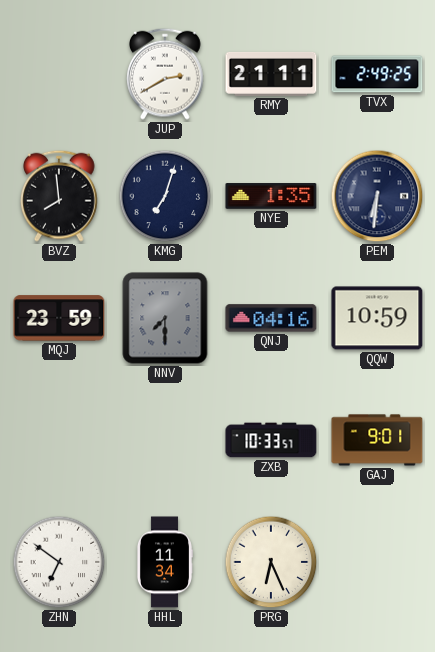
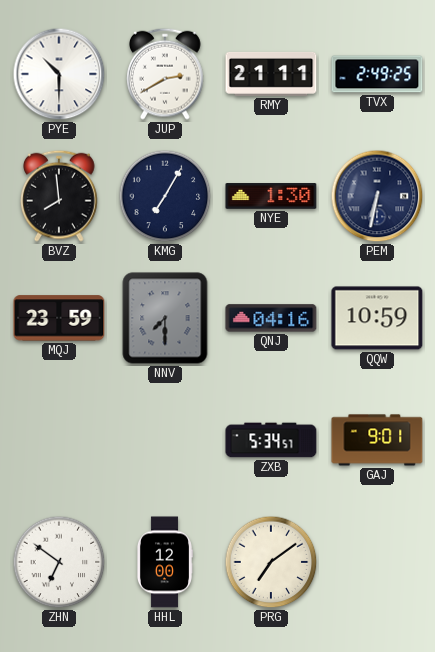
PYE: none -> 10:30
KMG: 7:03 -> 7:05
NYE: 1:35 -> 1:30
PEM: 6:31 -> 6:32
ZXB: 10:33 -> 5:34
HHL: 11:34 -> 12:00
PRG: 6:26 -> 7:09
